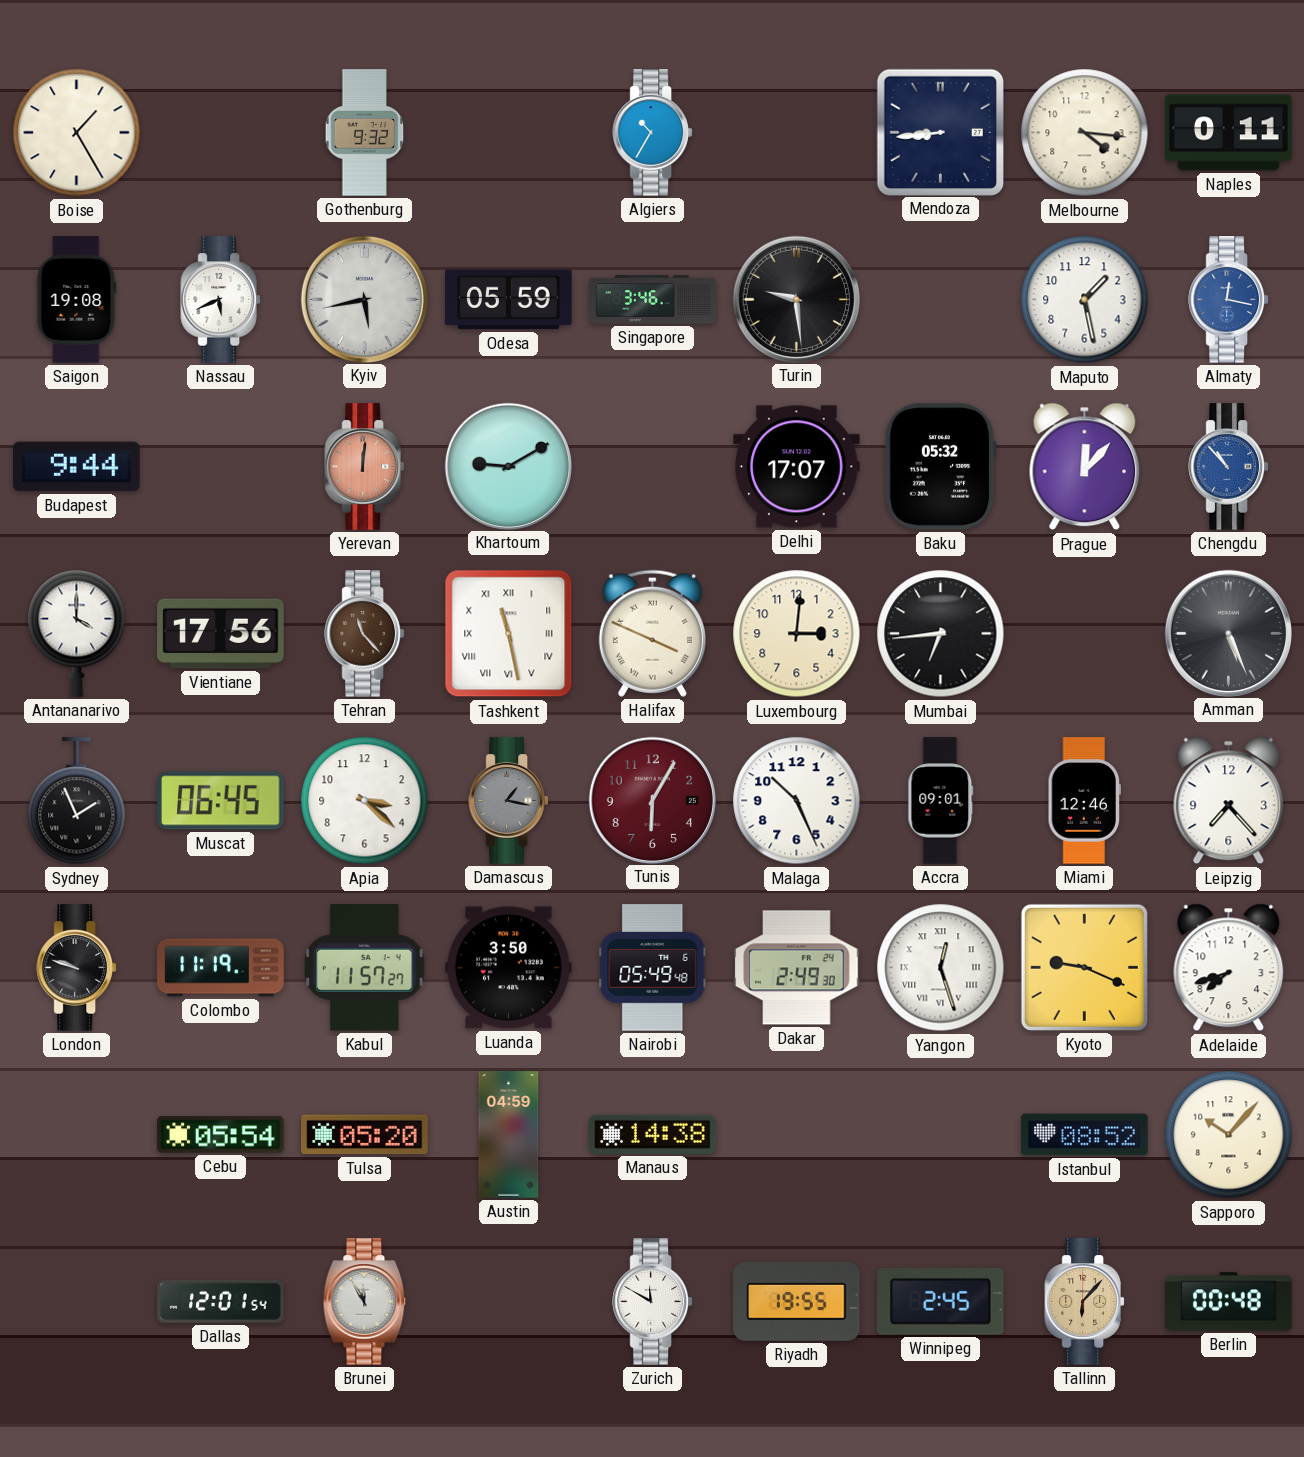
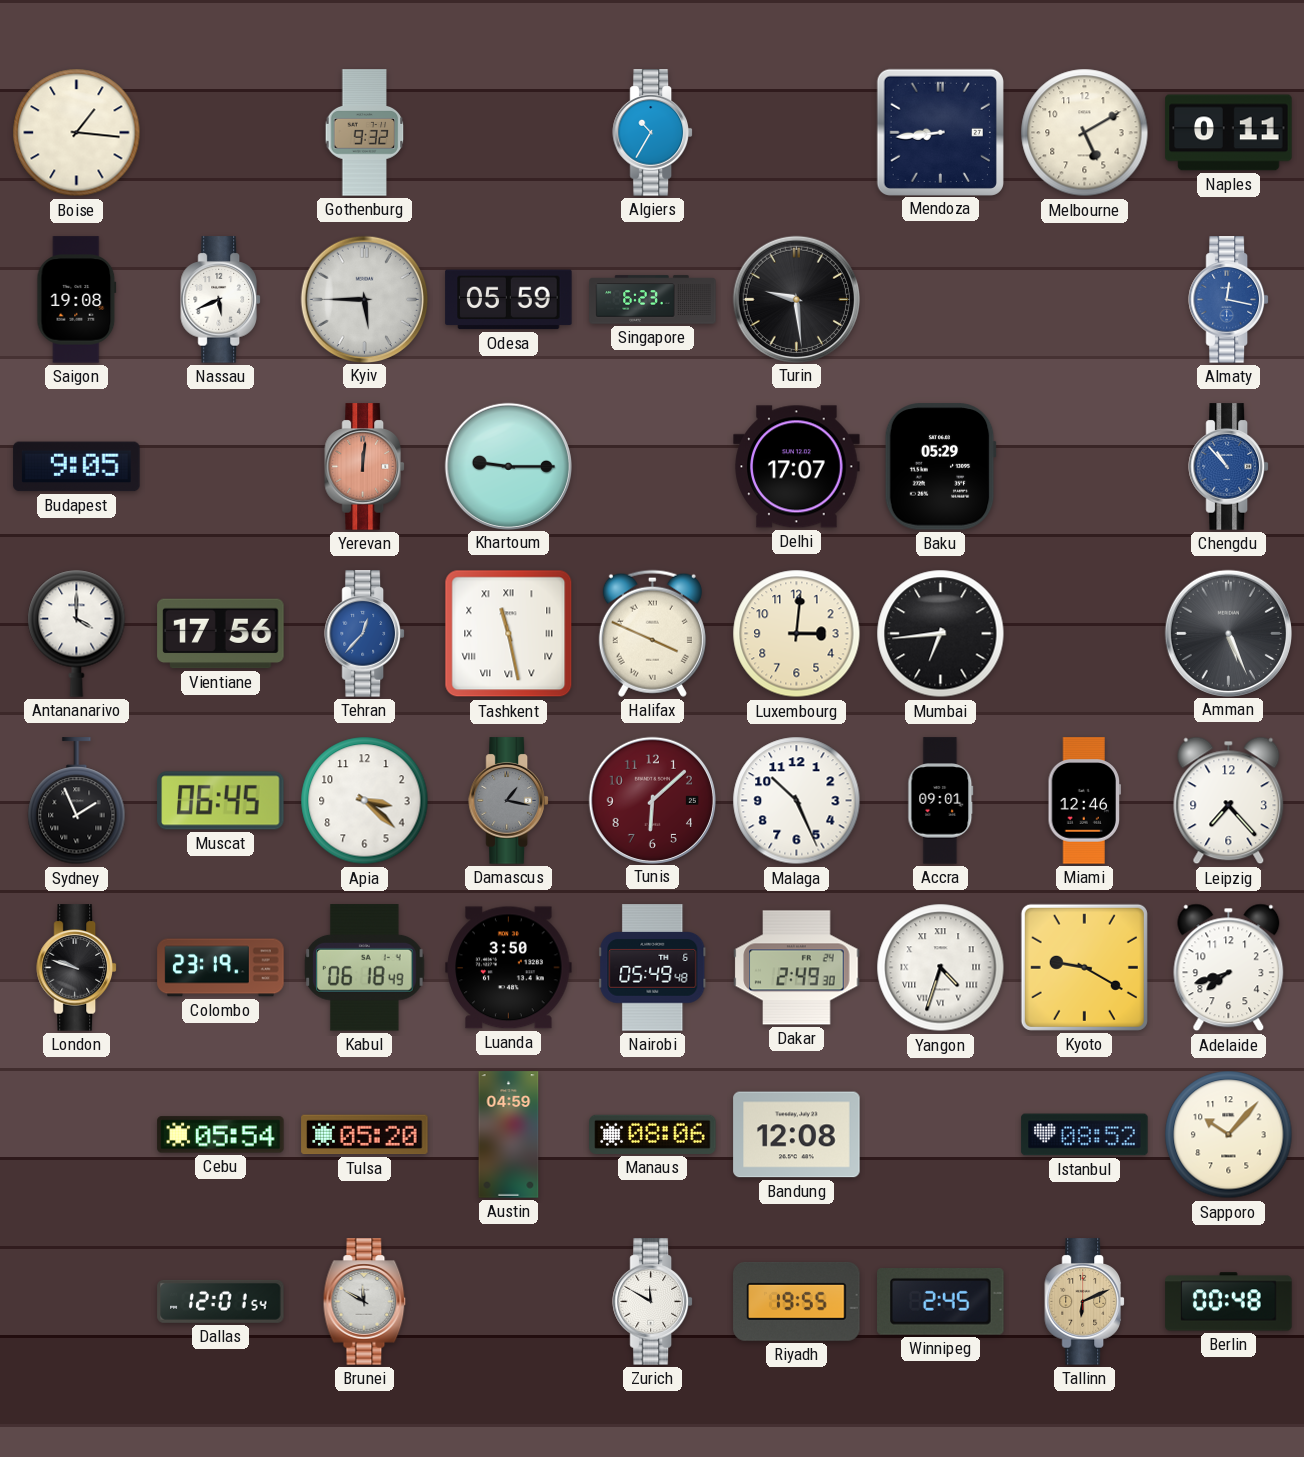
Boise: 1:25 -> 1:16
Melbourne: 4:16 -> 5:10
Kyiv: 5:43 -> 5:45
Singapore: 3:46 -> 6:23
Maputo: 1:28 -> none
Budapest: 9:44 -> 9:05
Khartoum: 9:10 -> 9:15
Baku: 05:32 -> 05:29
Prague: 12:07 -> none
Tehran: 11:23 -> 12:37
Tehran dial: brown -> blue
Tunis: 6:05 -> 6:08
Colombo: 11:19 -> 23:19
Kabul: 11:57 -> 06:18
Yangon: 12:27 -> 4:33
Kyoto: 9:19 -> 9:20
Manaus: 14:38 -> 08:06
Bandung: none -> 12:08
Brunei: 11:55 -> 11:50
Tallinn: 6:07 -> 6:11
